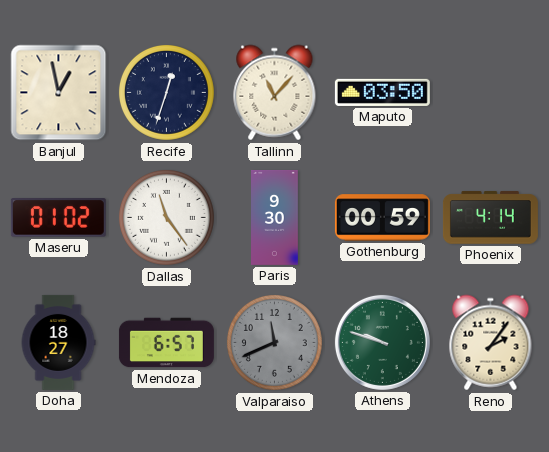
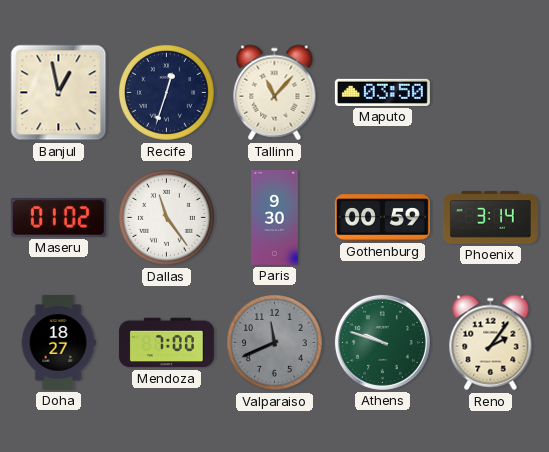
Phoenix: 4:14 -> 3:14
Mendoza: 6:57 -> 7:00
